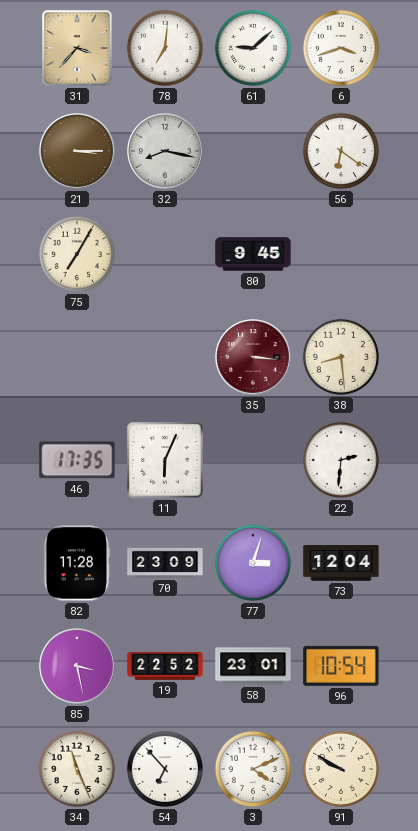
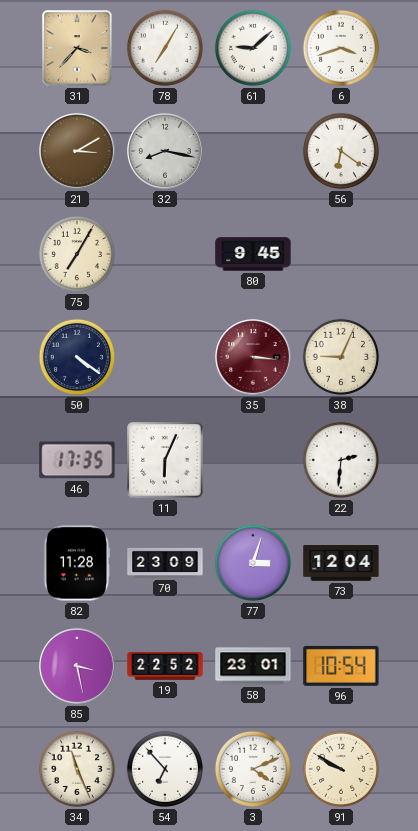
78: 7:01 -> 7:05
21: 3:15 -> 3:10
50: none -> 4:21
38: 8:29 -> 9:04
